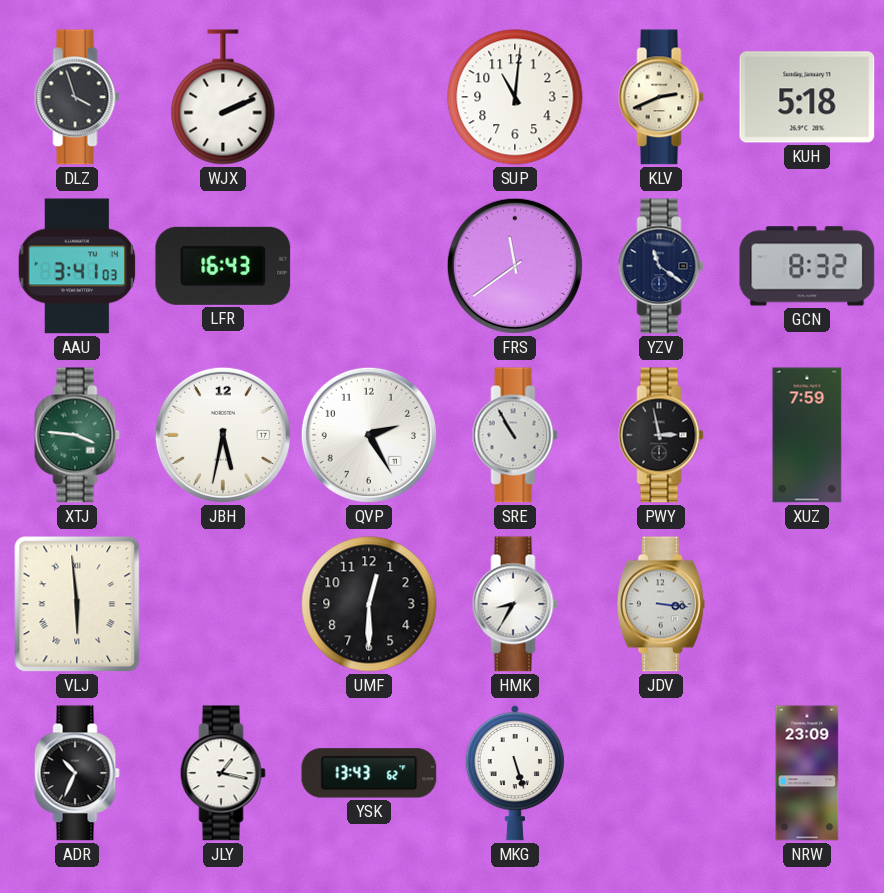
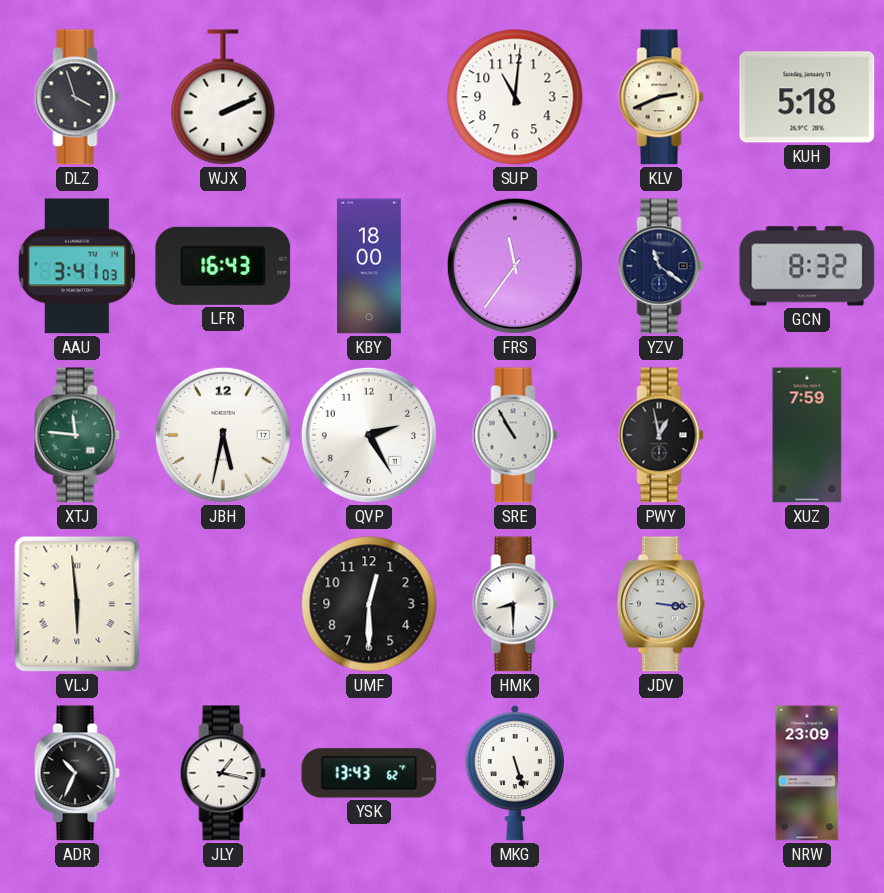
KBY: none -> 18:00
FRS: 11:39 -> 11:36
XTJ: 3:46 -> 11:46
PWY: 2:58 -> 12:58
HMK: 8:35 -> 8:30
